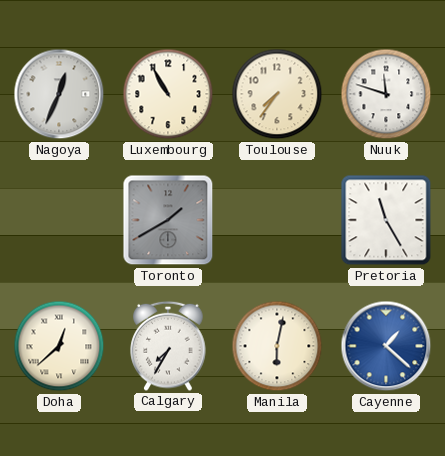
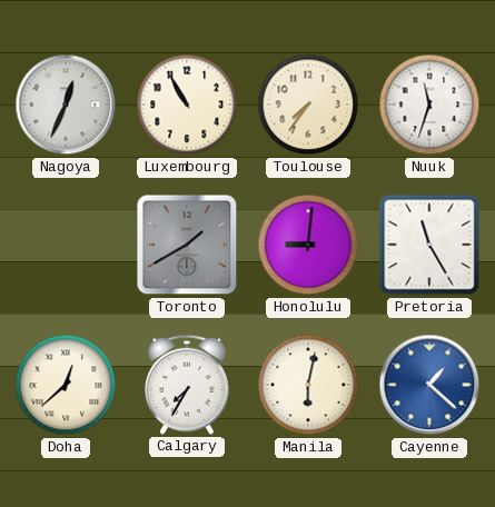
Nuuk: 11:48 -> 11:33
Honolulu: none -> 9:01
